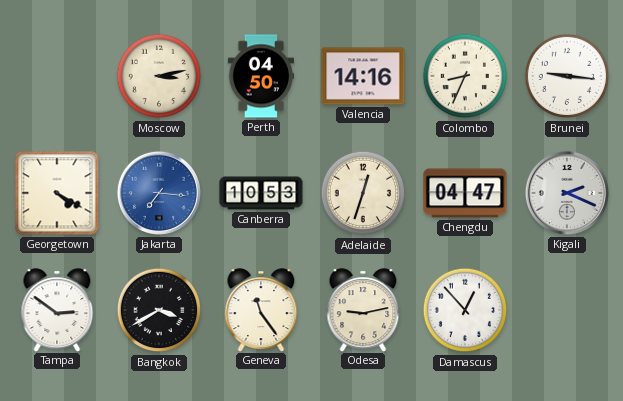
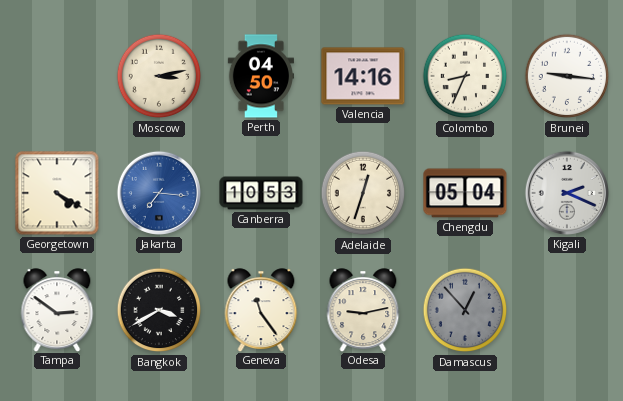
Chengdu: 04:47 -> 05:04
Damascus dial: white -> grey
